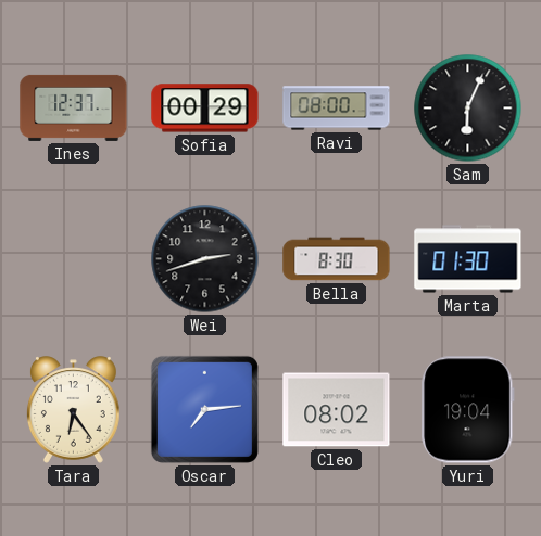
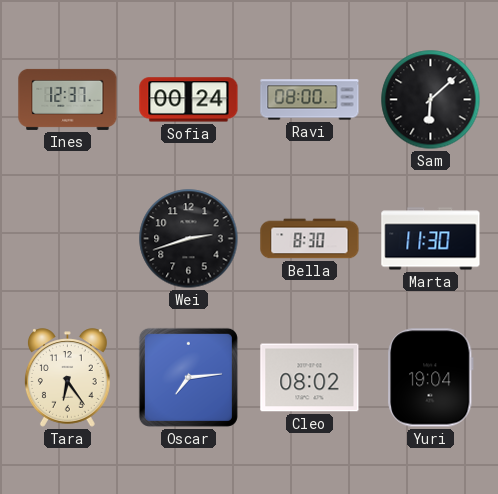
Sofia: 00:29 -> 00:24
Sam: 6:04 -> 6:08
Marta: 01:30 -> 11:30
